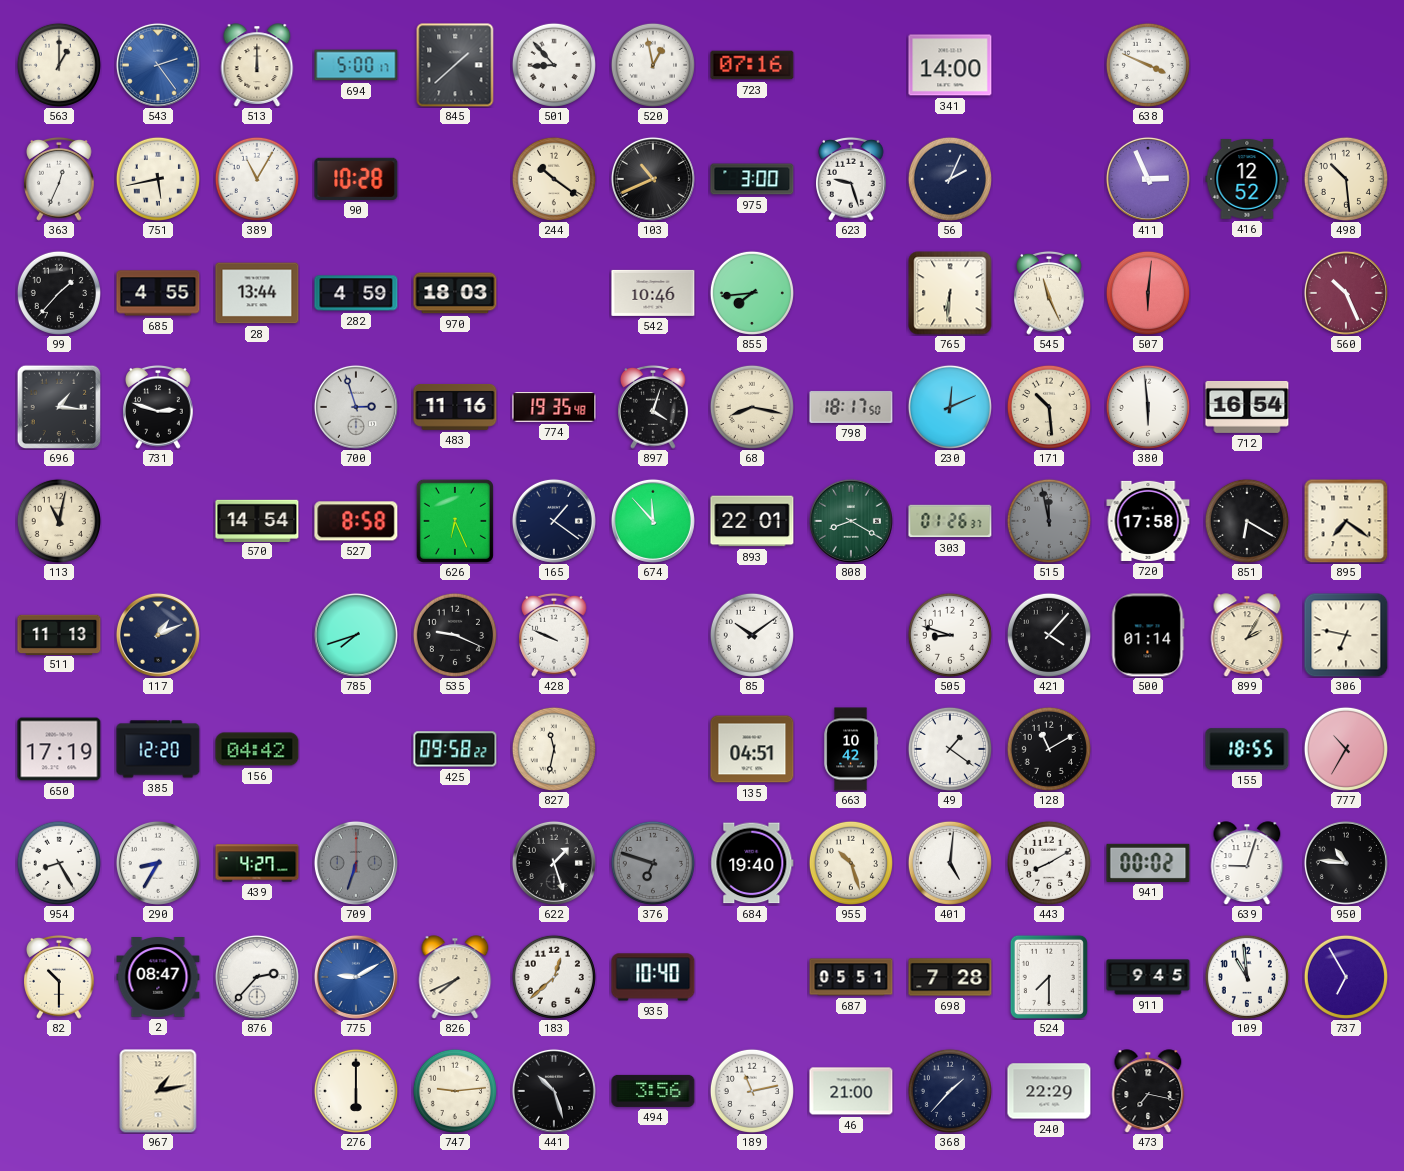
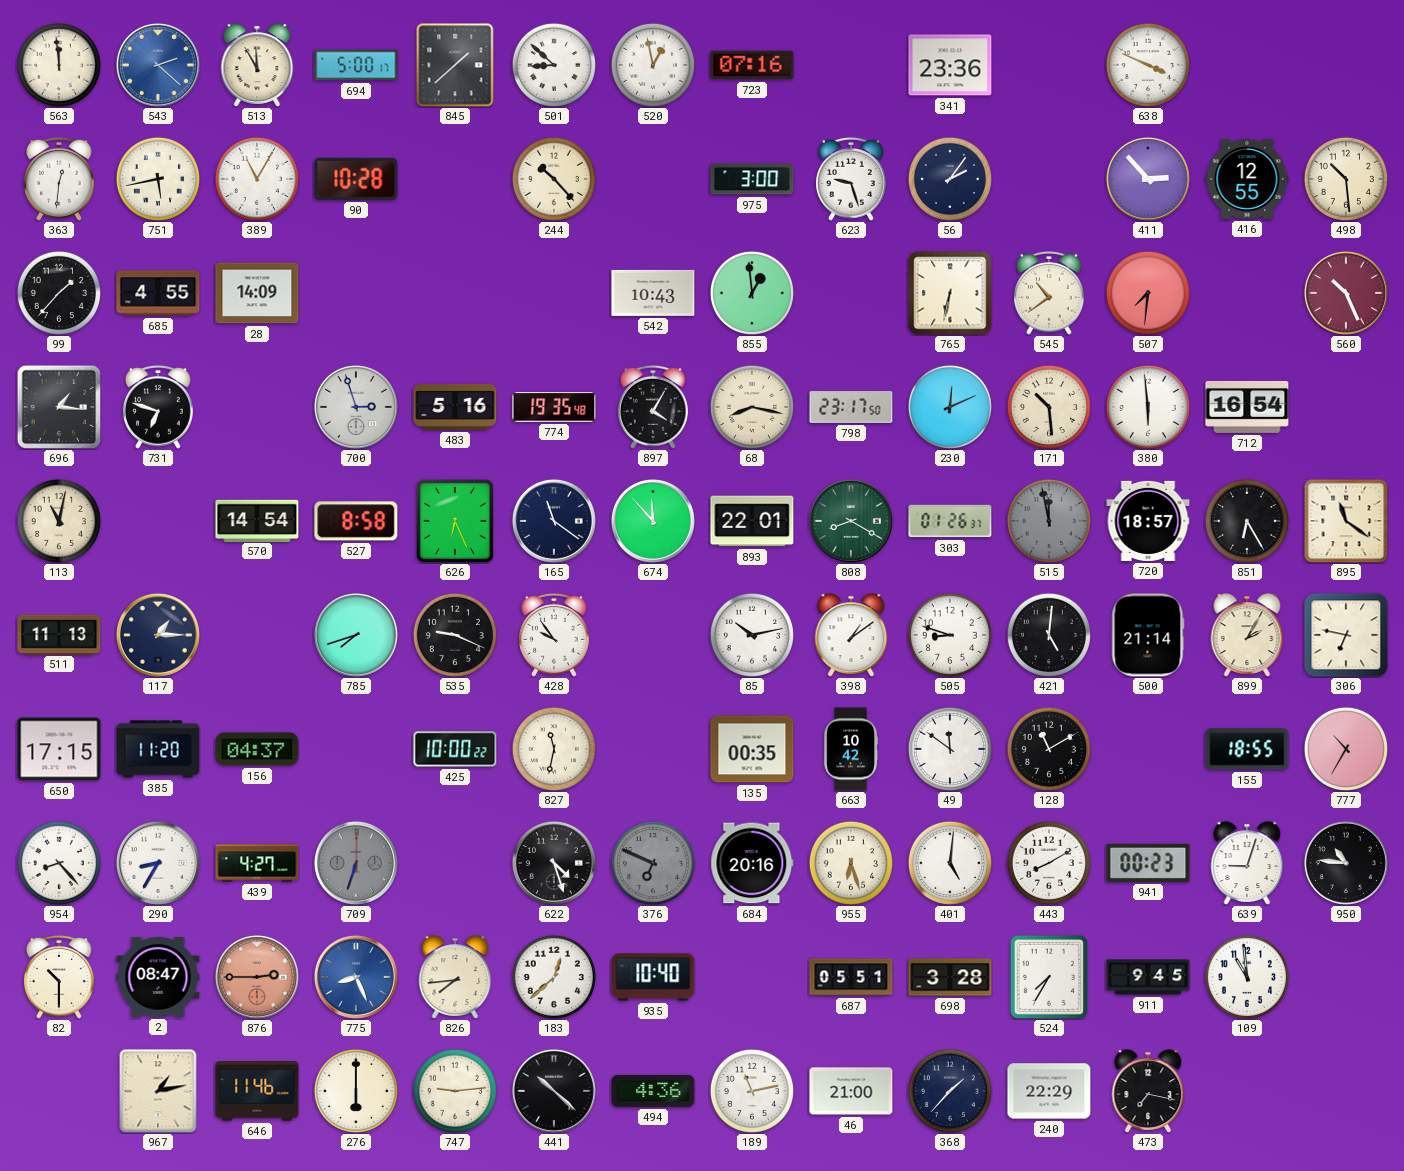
563: 1:00 -> 11:59
543: 2:24 -> 2:22
513: 12:00 -> 11:55
501: 8:53 -> 8:52
341: 14:00 -> 23:36
363: 12:34 -> 12:31
244: 10:21 -> 10:23
103: 10:41 -> none
56: 2:04 -> 2:06
411: 2:56 -> 2:53
416: 12:52 -> 12:55
28: 13:44 -> 14:09
282: 4:59 -> none
970: 18:03 -> none
542: 10:46 -> 10:43
855: 7:44 -> 12:59
765: 6:31 -> 6:32
545: 11:26 -> 10:39
507: 6:01 -> 7:31
731: 2:48 -> 6:48
483: 11:16 -> 5:16
897: 4:03 -> 4:05
798: 18:17 -> 23:17
165: 1:21 -> 11:21
720: 17:58 -> 18:57
851: 6:20 -> 6:25
895: 7:21 -> 11:21
117: 1:11 -> 1:15
428: 9:49 -> 9:54
85: 10:09 -> 10:13
398: none -> 1:09
421: 4:07 -> 5:01
500: 01:14 -> 21:14
650: 17:19 -> 17:15
385: 12:20 -> 11:20
156: 04:42 -> 04:37
425: 09:58 -> 10:00
135: 04:51 -> 00:35
49: 1:21 -> 11:51
954: 8:25 -> 8:23
622: 1:27 -> 4:27
376: 6:48 -> 6:49
684: 19:40 -> 20:16
955: 10:27 -> 6:27
941: 00:02 -> 00:23
876: 2:37 -> 2:45
876 dial: white -> salmon
775: 9:10 -> 8:26
826: 7:41 -> 7:44
698: 7:28 -> 3:28
524: 7:30 -> 7:35
737: 6:55 -> none
646: none -> 11:46
441: 10:27 -> 10:22
494: 3:56 -> 4:36
